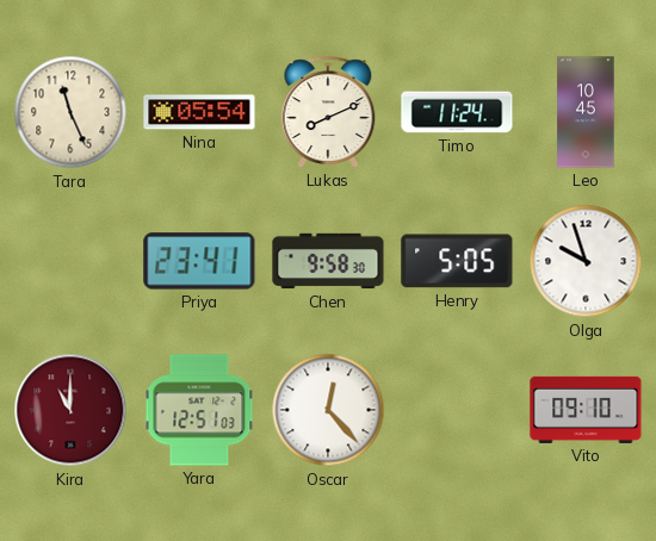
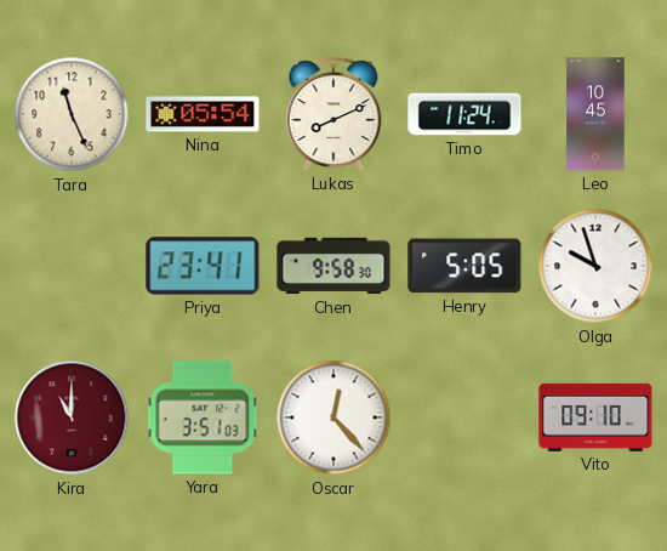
Yara: 12:51 -> 3:51
